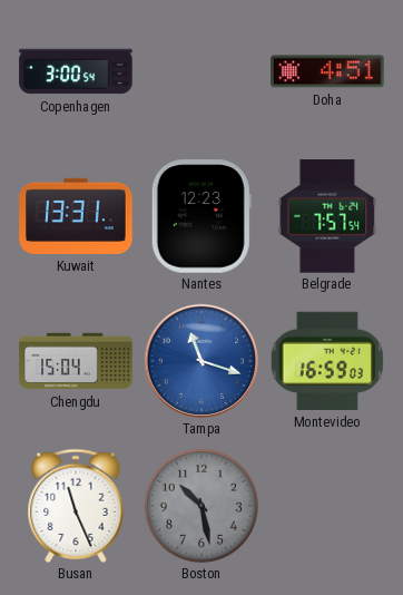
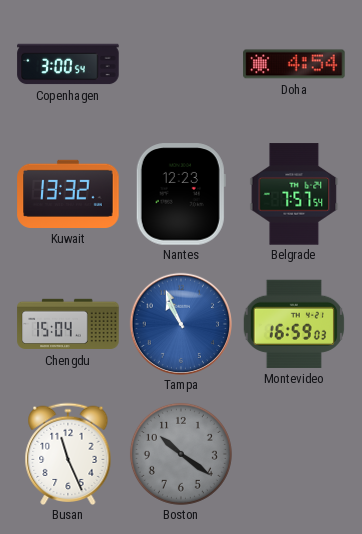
Doha: 4:51 -> 4:54
Kuwait: 13:31 -> 13:32
Tampa: 11:18 -> 10:56
Boston: 10:28 -> 10:21
